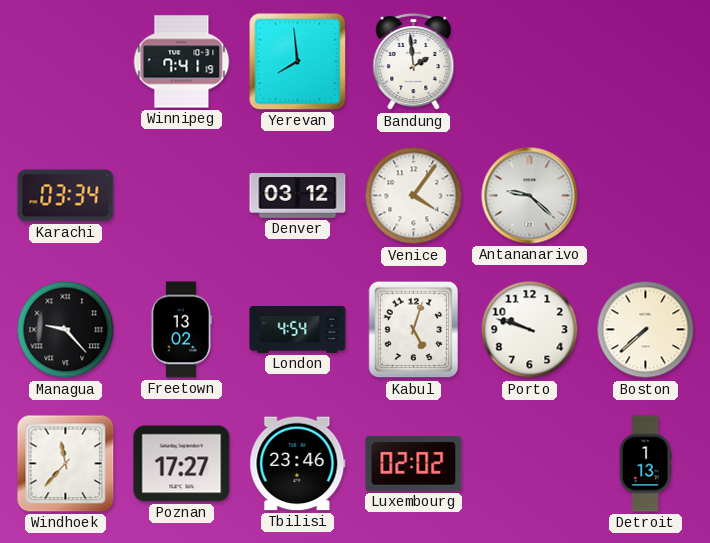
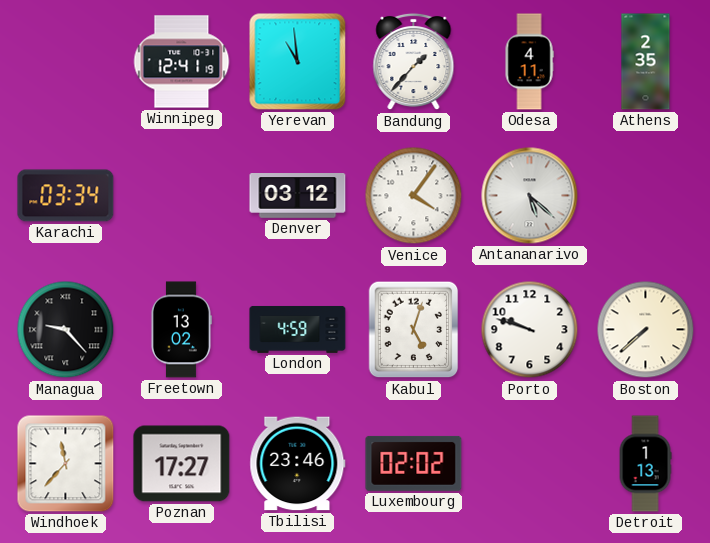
Winnipeg: 7:41 -> 12:41
Yerevan: 7:59 -> 10:59
Bandung: 1:59 -> 1:37
Odesa: none -> 4:11
Athens: none -> 2:35
Antananarivo: 9:22 -> 5:22
London: 4:54 -> 4:59
